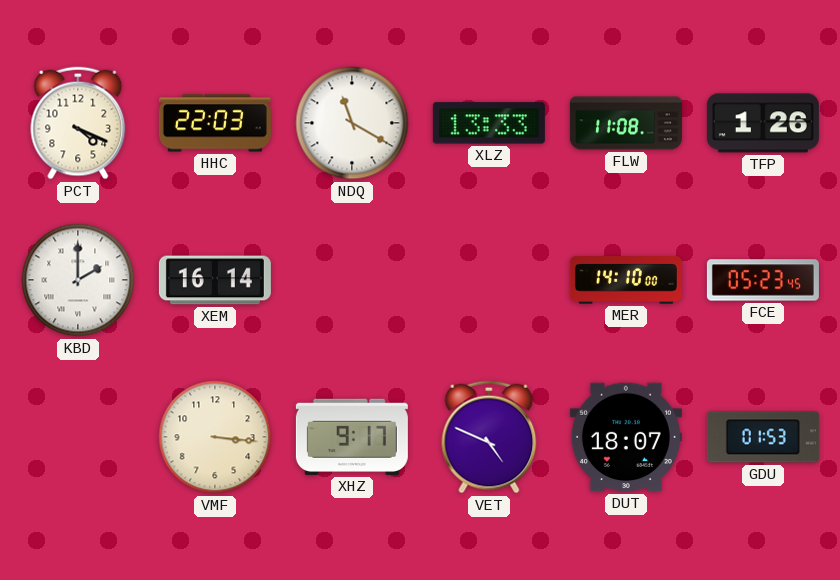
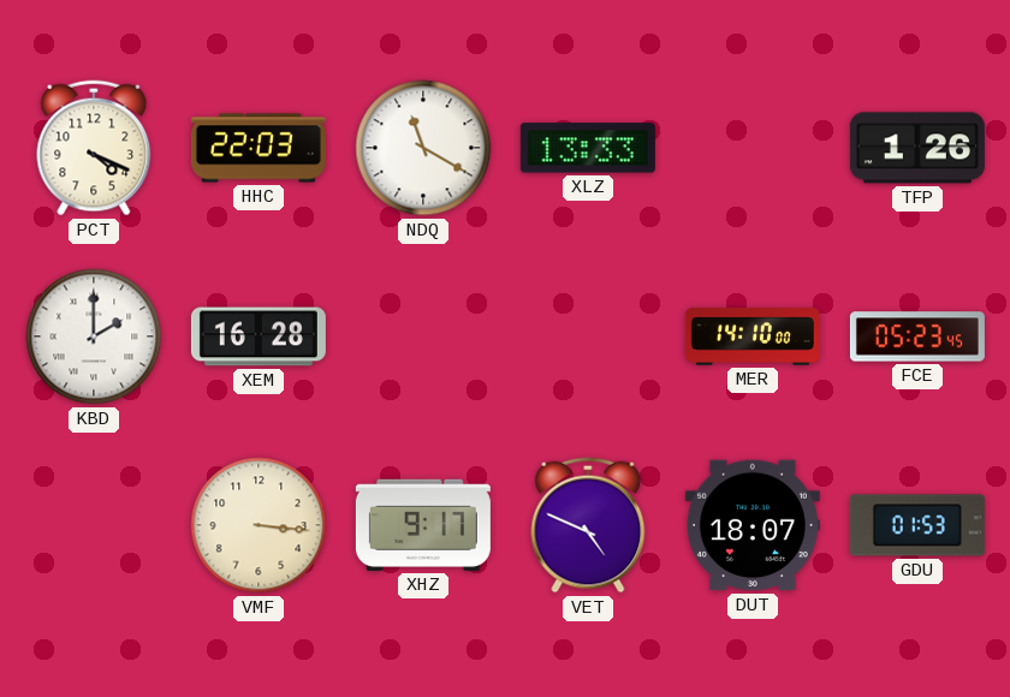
FLW: 11:08 -> none
XEM: 16:14 -> 16:28
